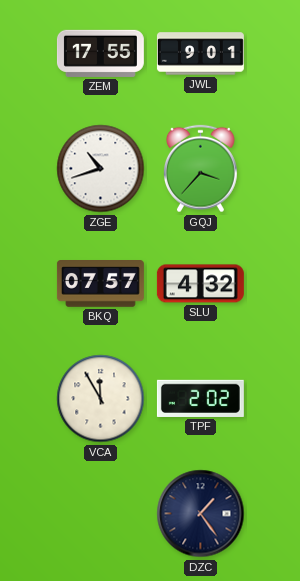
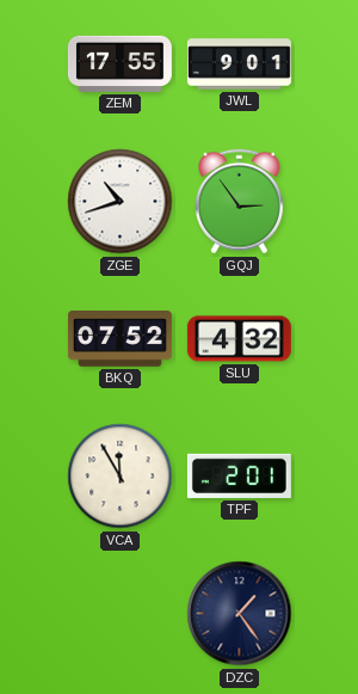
GQJ: 3:37 -> 2:54
BKQ: 07:57 -> 07:52
TPF: 2:02 -> 2:01
